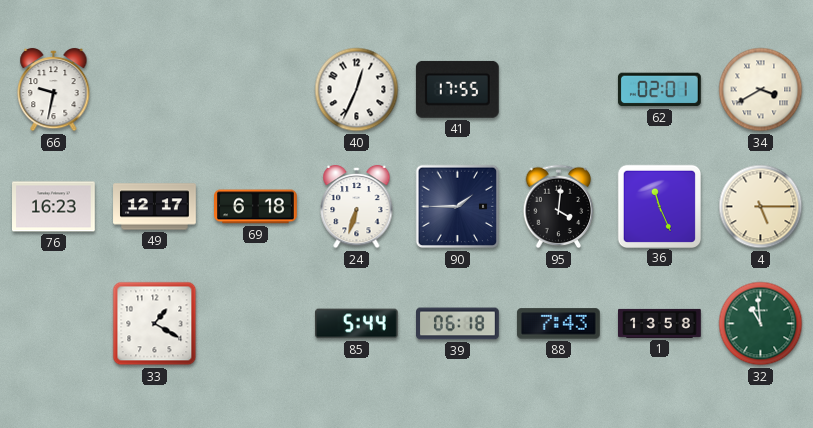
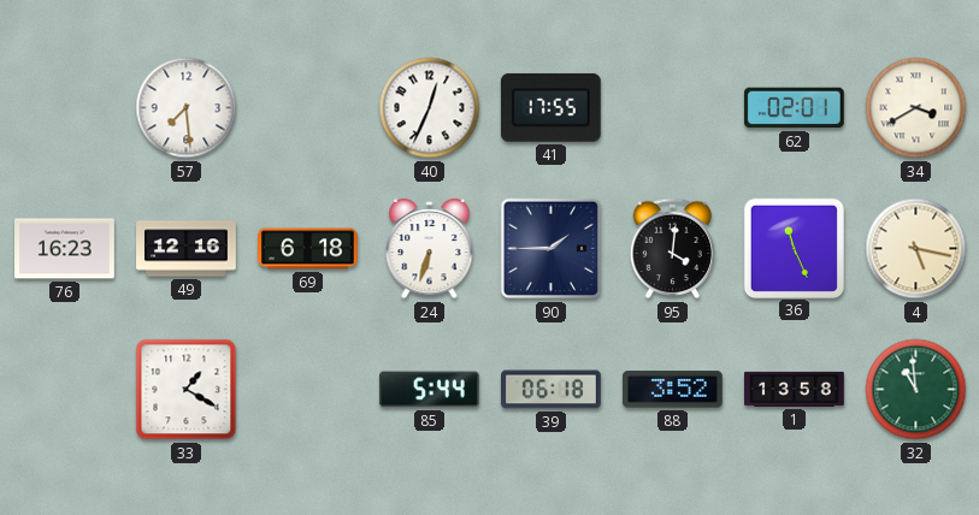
66: 9:32 -> none
57: none -> 7:29
49: 12:17 -> 12:16
4: 5:15 -> 5:17
88: 7:43 -> 3:52
